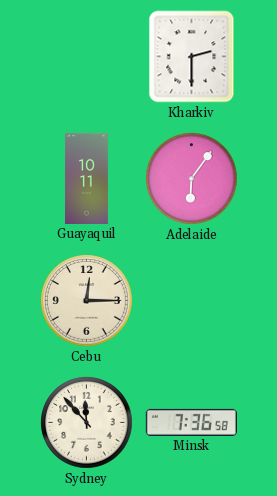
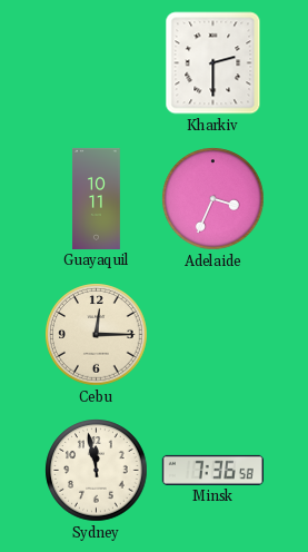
Adelaide: 6:06 -> 3:34
Sydney: 11:53 -> 11:58
